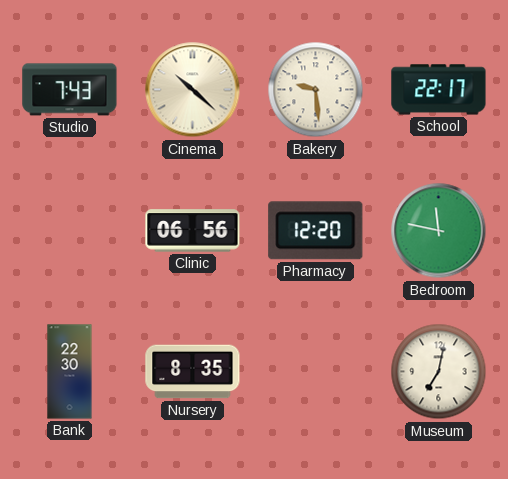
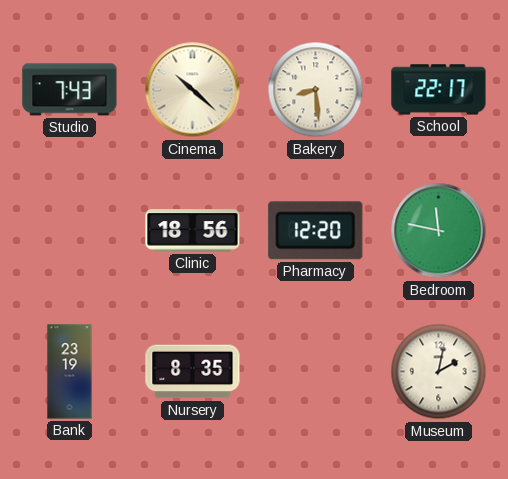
Bakery: 9:29 -> 8:29
Clinic: 06:56 -> 18:56
Bank: 22:30 -> 23:19
Museum: 7:02 -> 2:02
